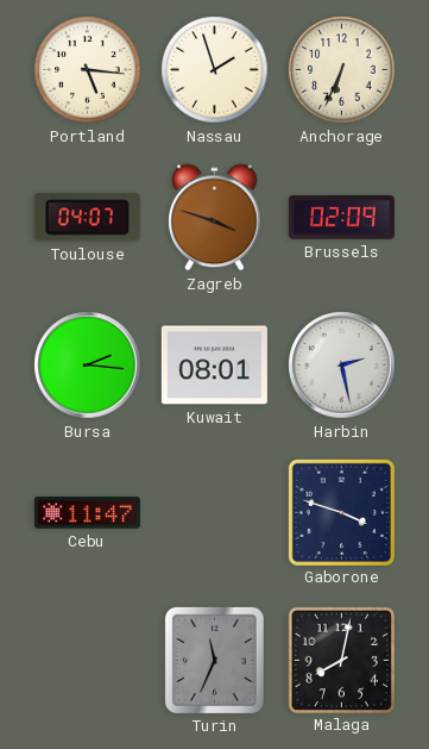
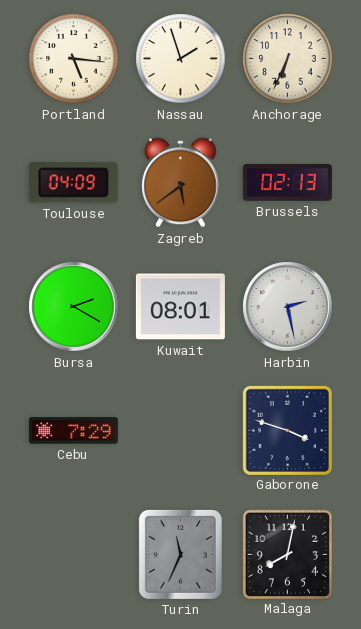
Toulouse: 04:07 -> 04:09
Zagreb: 3:48 -> 5:39
Brussels: 02:09 -> 02:13
Bursa: 2:16 -> 2:20
Cebu: 11:47 -> 7:29
